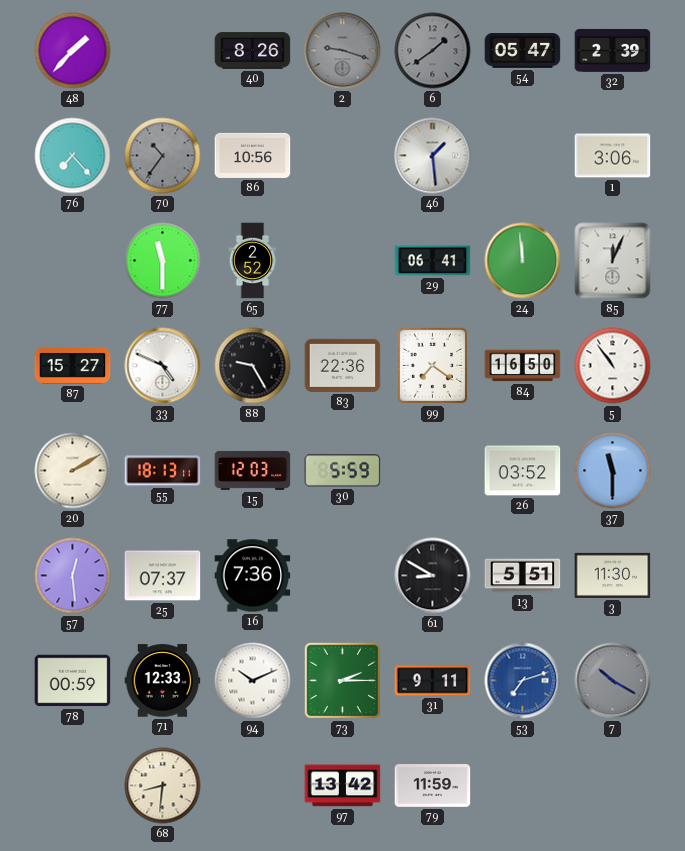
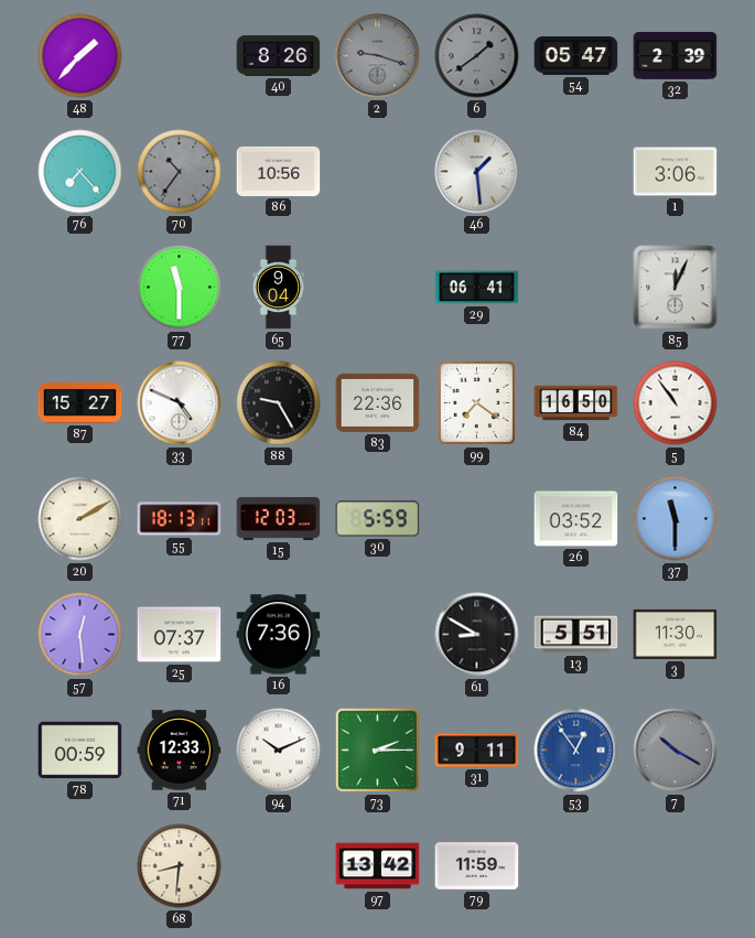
65: 2:52 -> 9:04
24: 11:59 -> none
53: 7:12 -> 12:54
